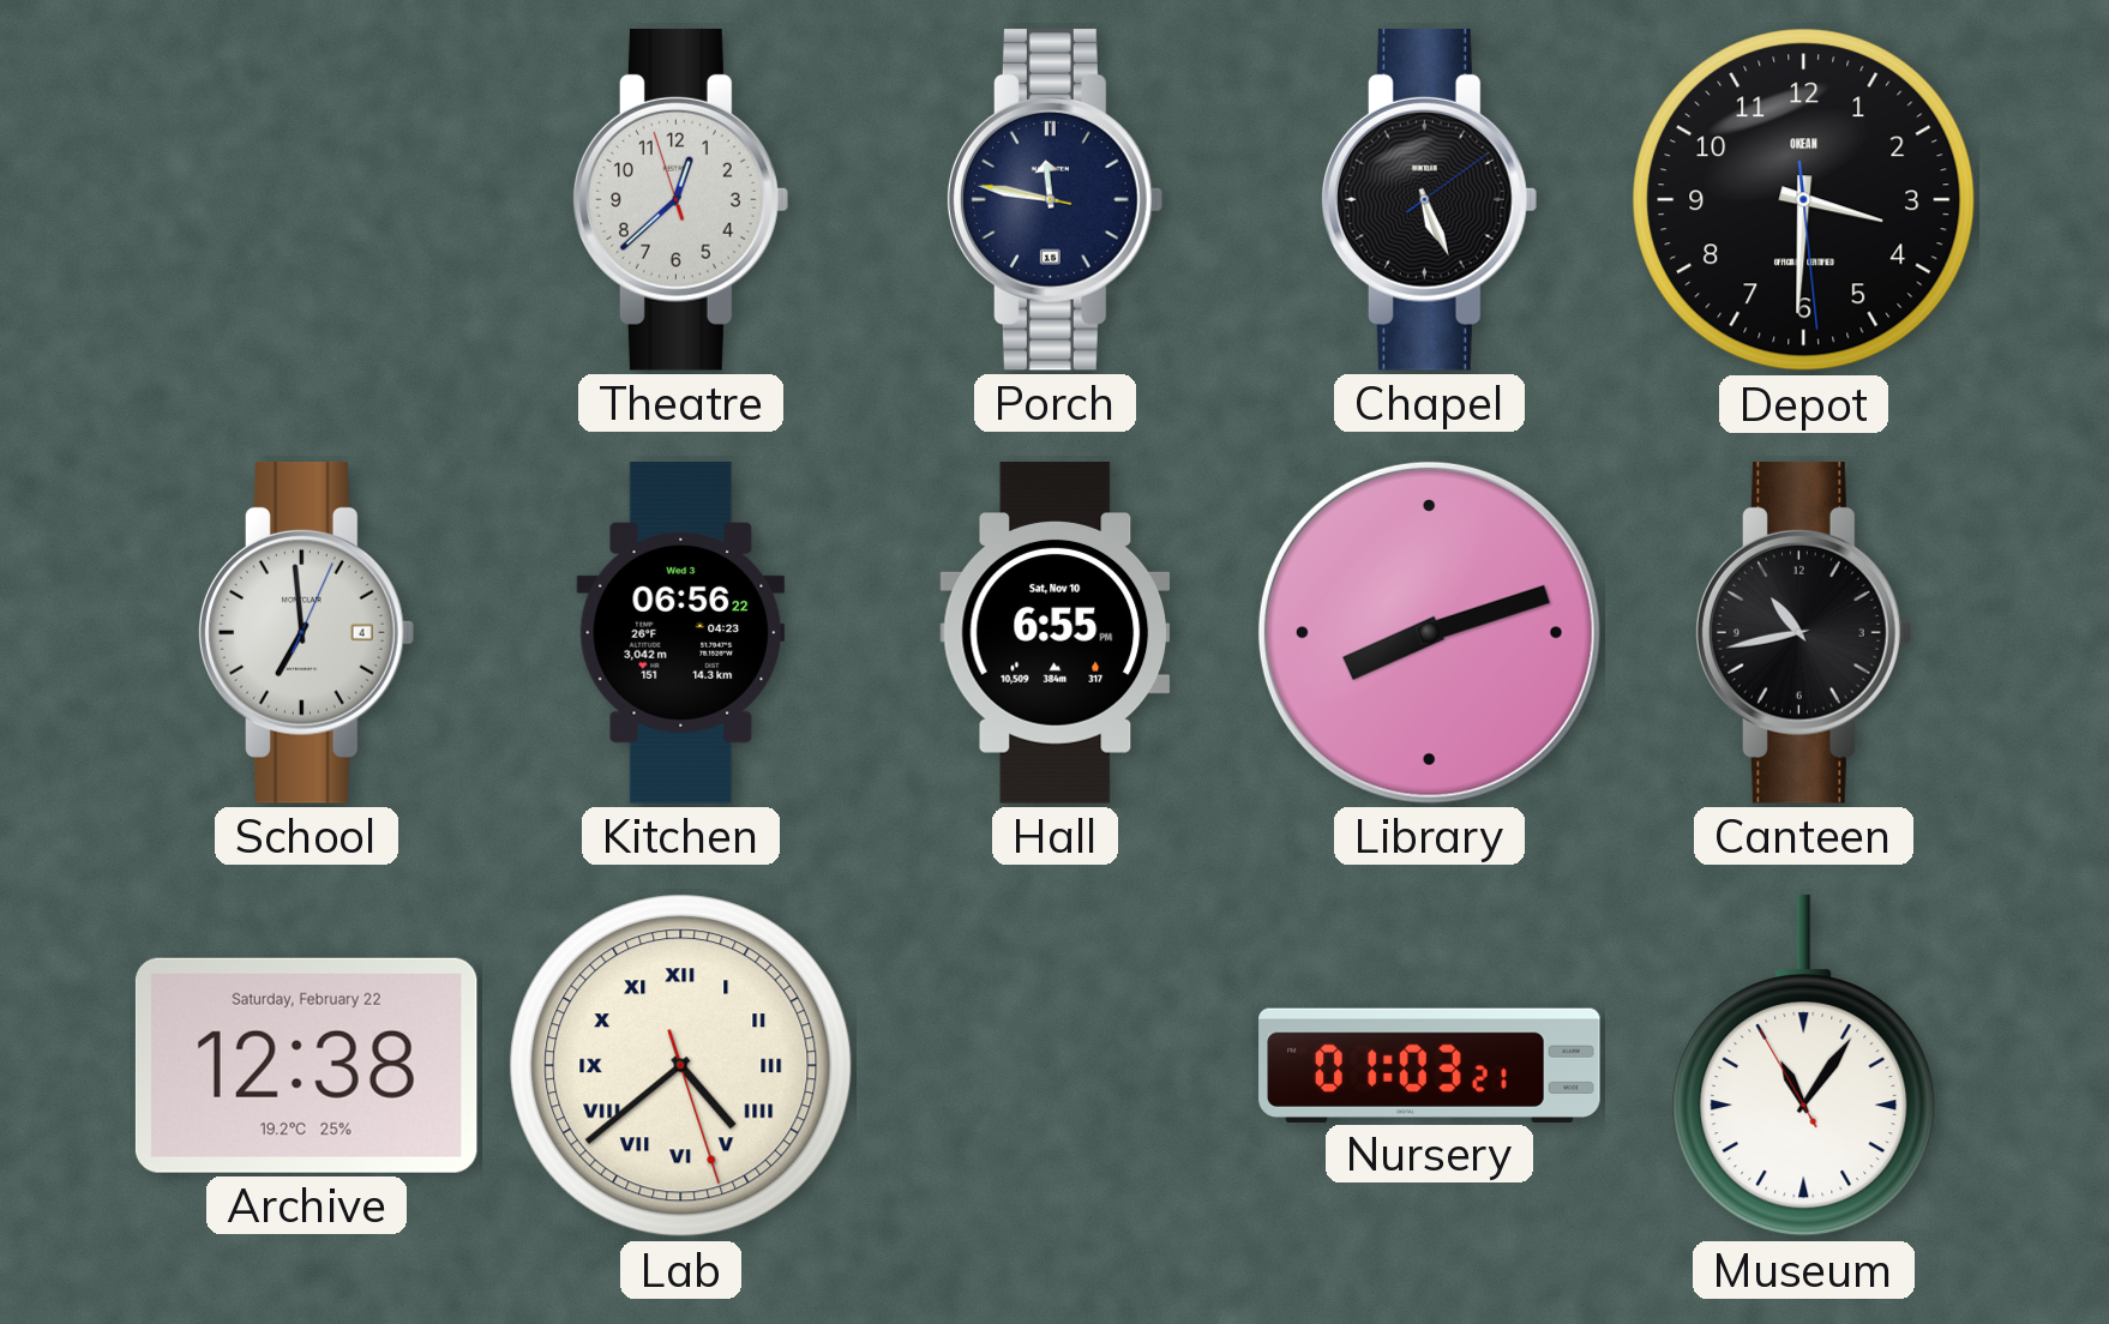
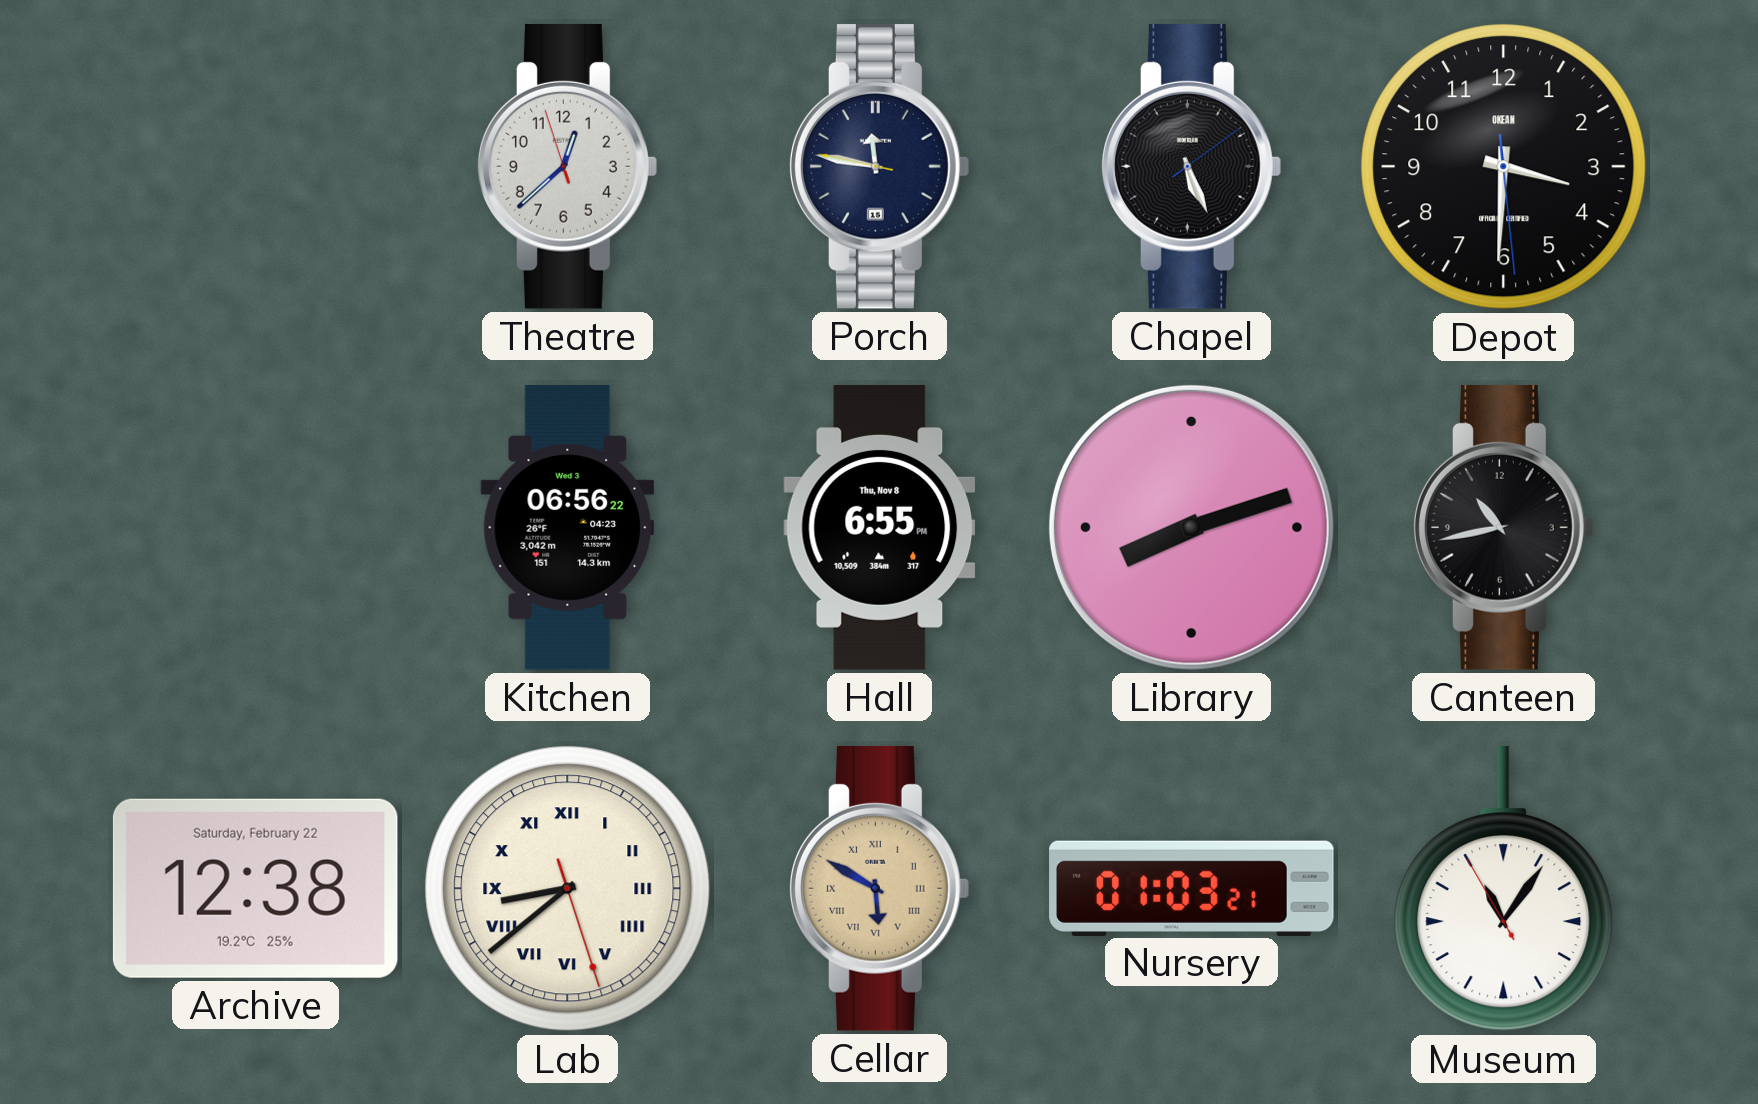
School: 6:59 -> none
Hall date: Sat, Nov 10 -> Thu, Nov 8
Lab: 4:38 -> 8:38
Cellar: none -> 5:50
